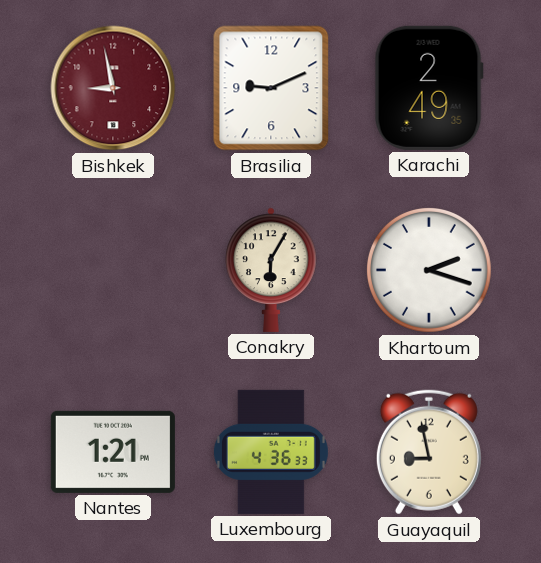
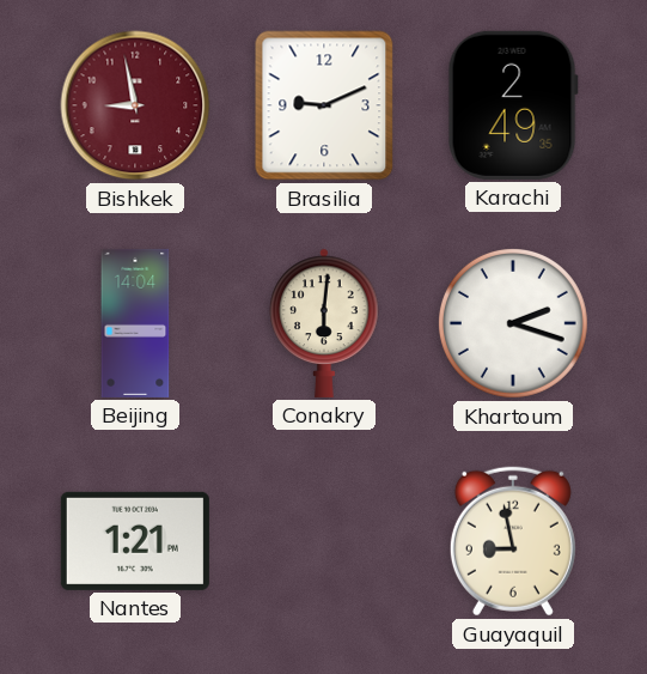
Beijing: none -> 14:04
Conakry: 6:05 -> 6:01
Luxembourg: 4:36 -> none
